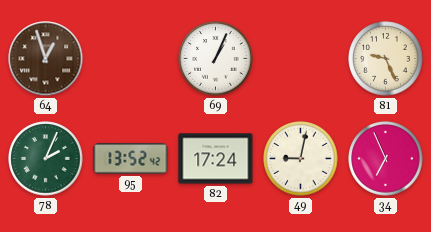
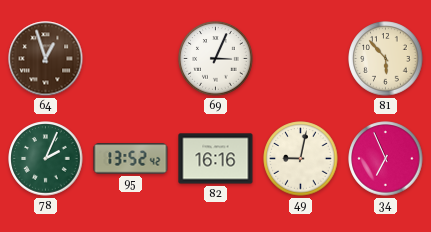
69: 1:04 -> 3:04
81: 9:26 -> 5:53
82: 17:24 -> 16:16
